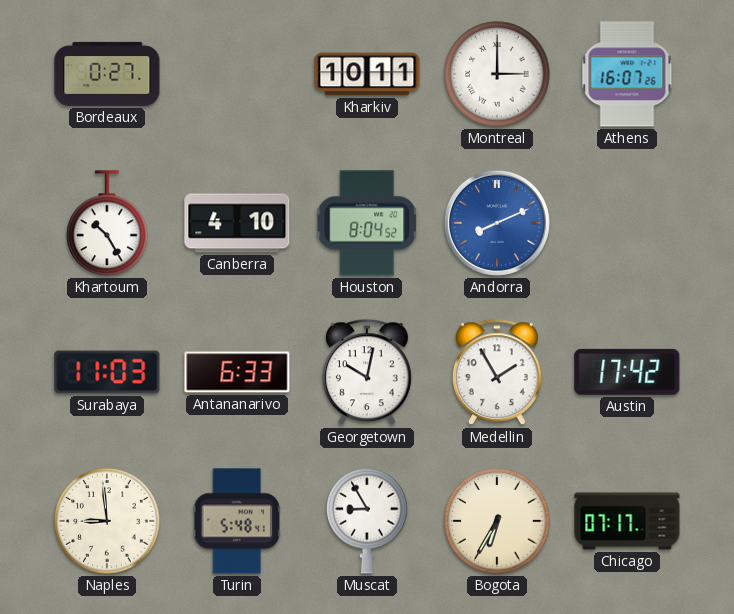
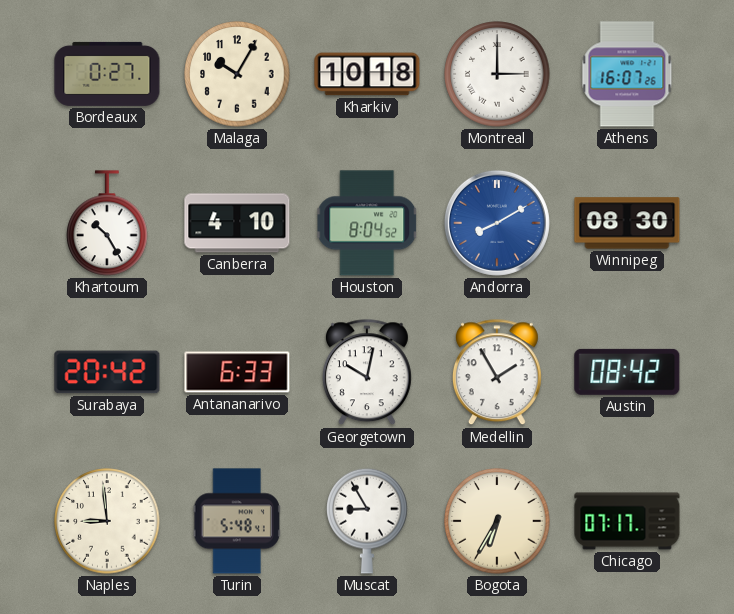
Malaga: none -> 10:05
Kharkiv: 10:11 -> 10:18
Andorra: 8:11 -> 8:10
Winnipeg: none -> 08:30
Surabaya: 11:03 -> 20:42
Austin: 17:42 -> 08:42
